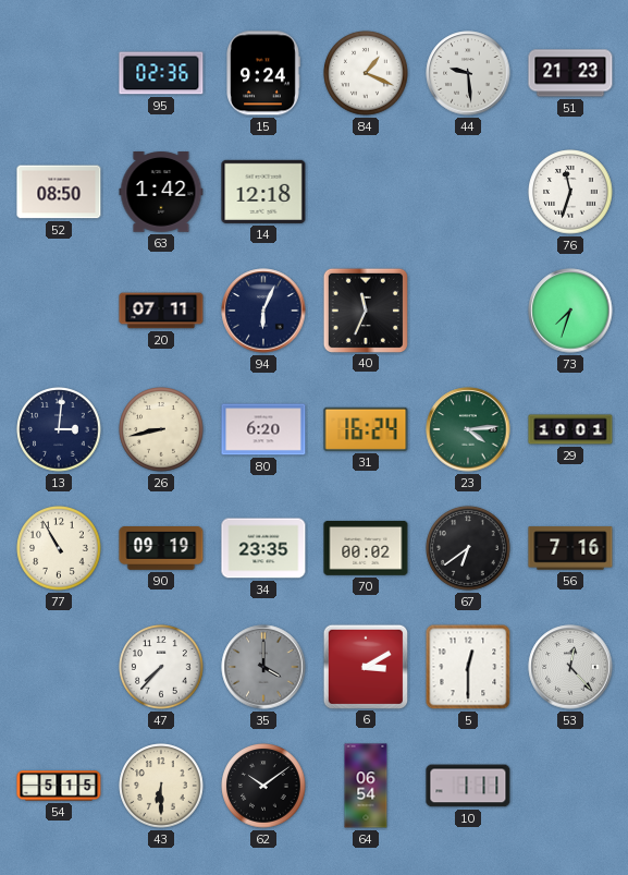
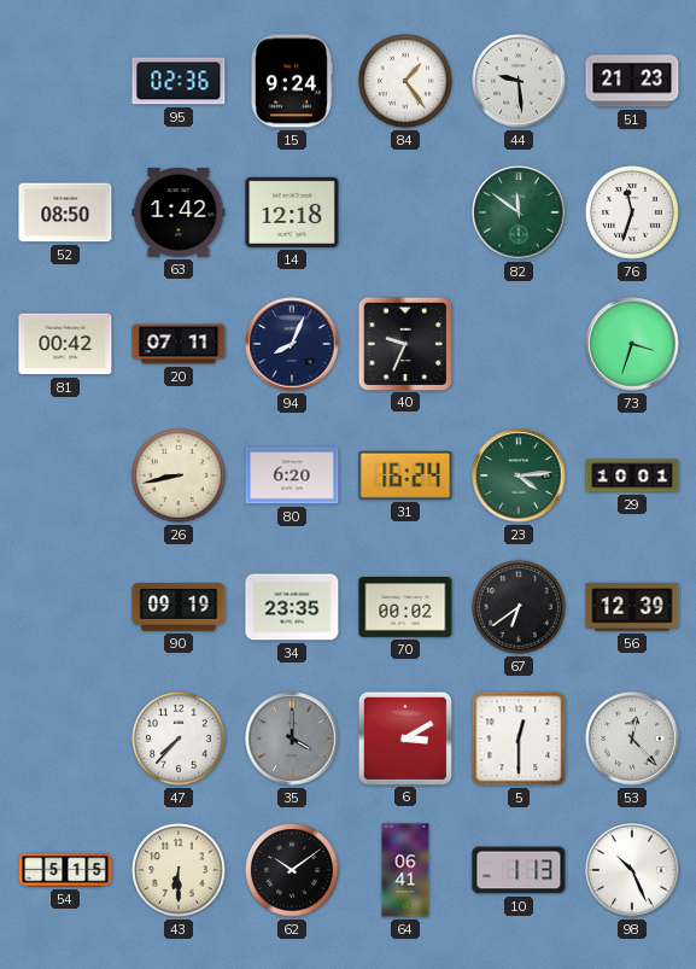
84: 1:19 -> 1:24
82: none -> 11:51
81: none -> 00:42
94: 6:04 -> 8:04
40: 11:34 -> 9:34
73: 7:33 -> 3:33
13: 3:01 -> none
77: 10:55 -> none
56: 7:16 -> 12:39
64: 06:54 -> 06:41
10: 1:11 -> 1:13
98: none -> 10:26
